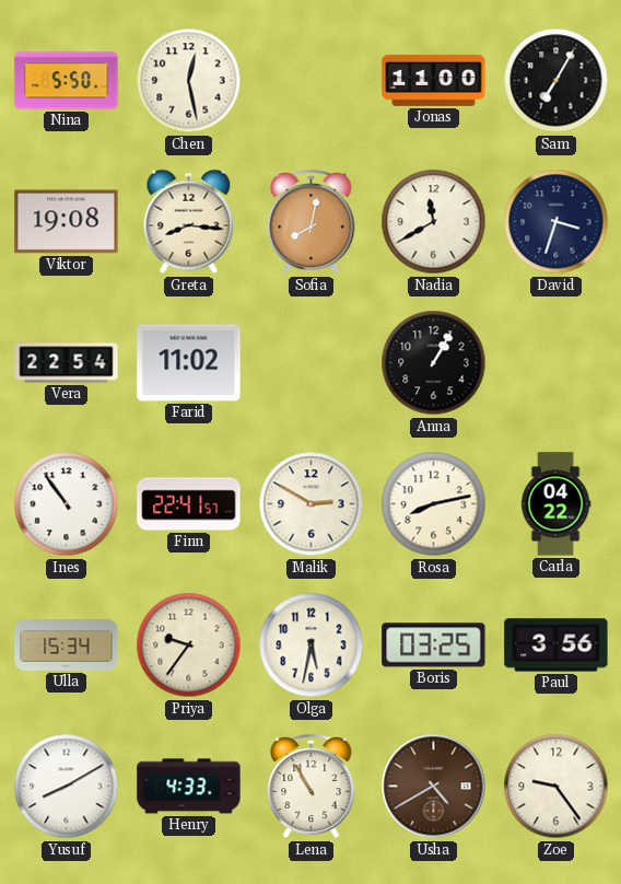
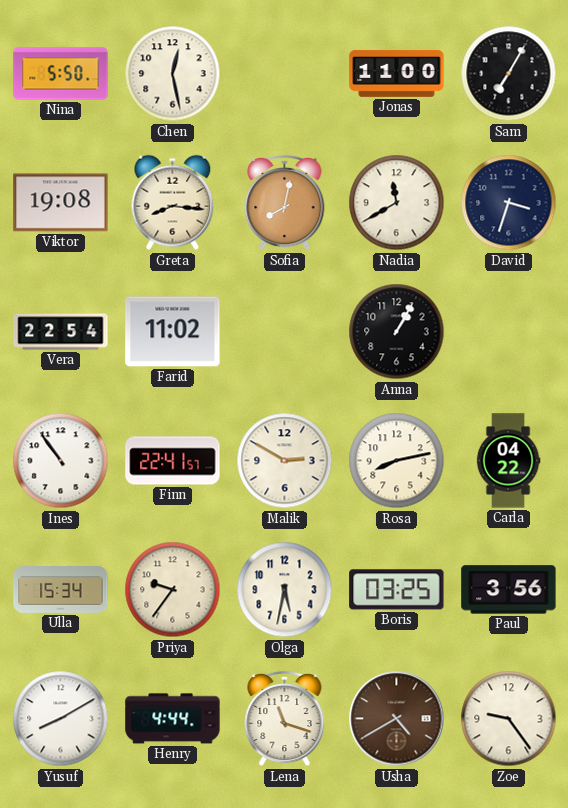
Henry: 4:33 -> 4:44
Lena: 10:55 -> 11:18
